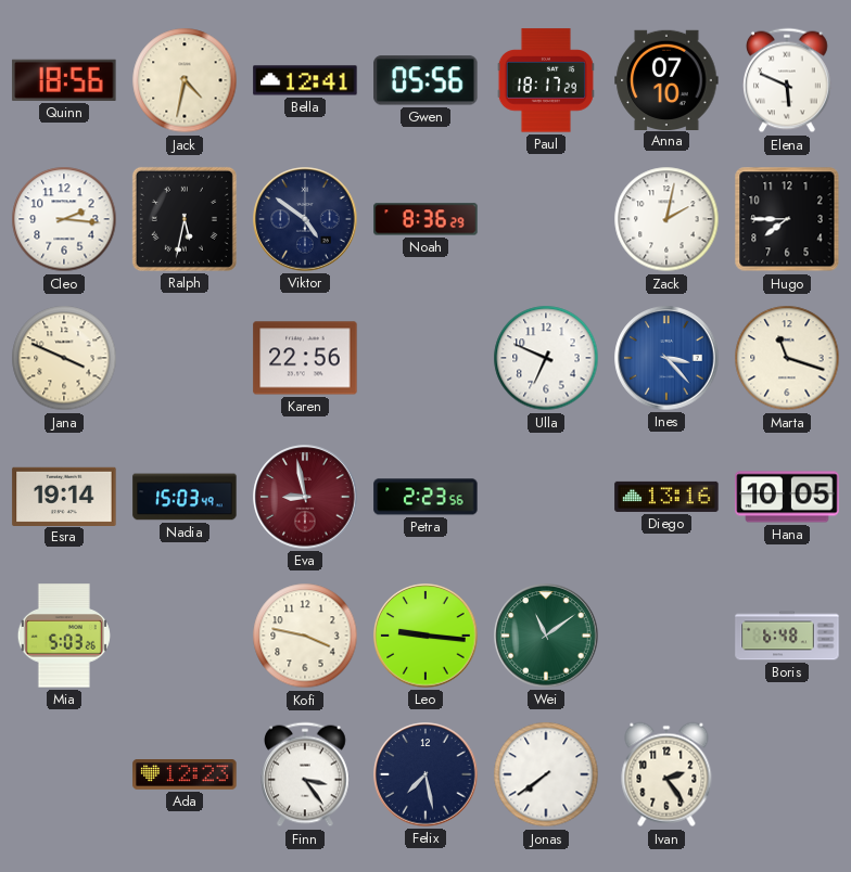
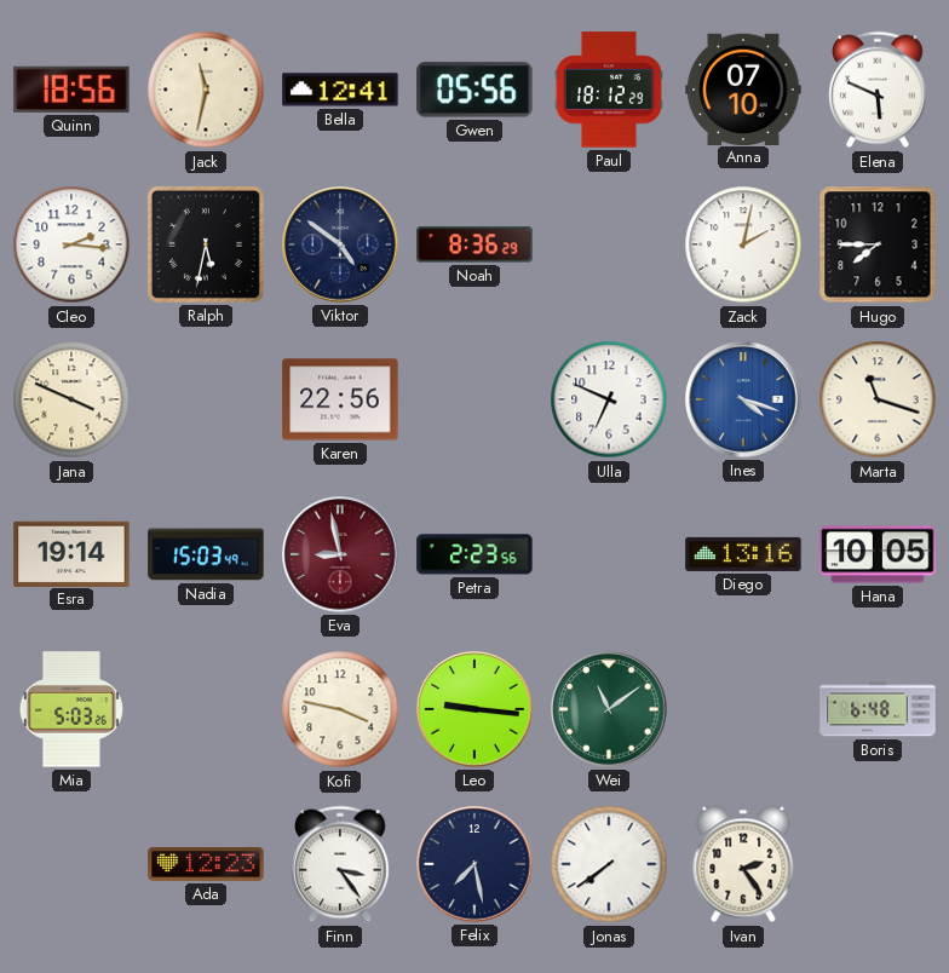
Jack: 4:32 -> 11:32
Paul: 18:17 -> 18:12
Ines: 3:23 -> 4:18
